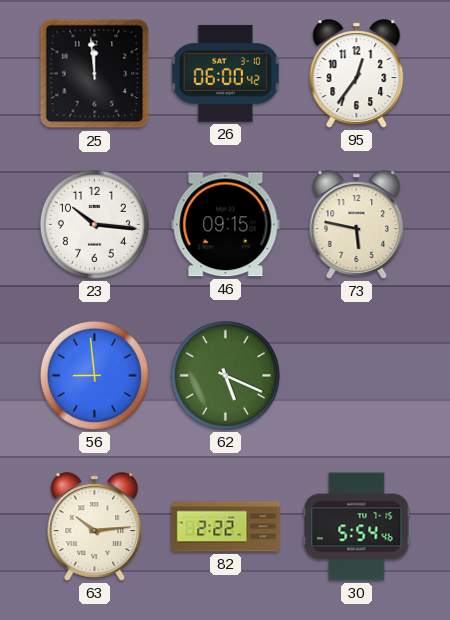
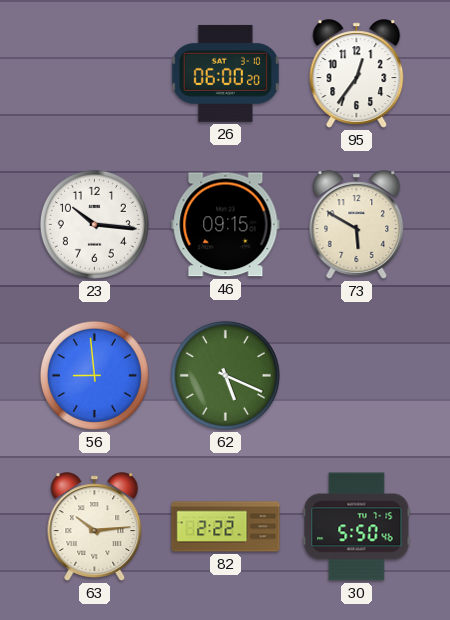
25: 11:59 -> none
26: 06:00:42 -> 06:00:20
73: 5:47 -> 5:50
30: 5:54 -> 5:50
